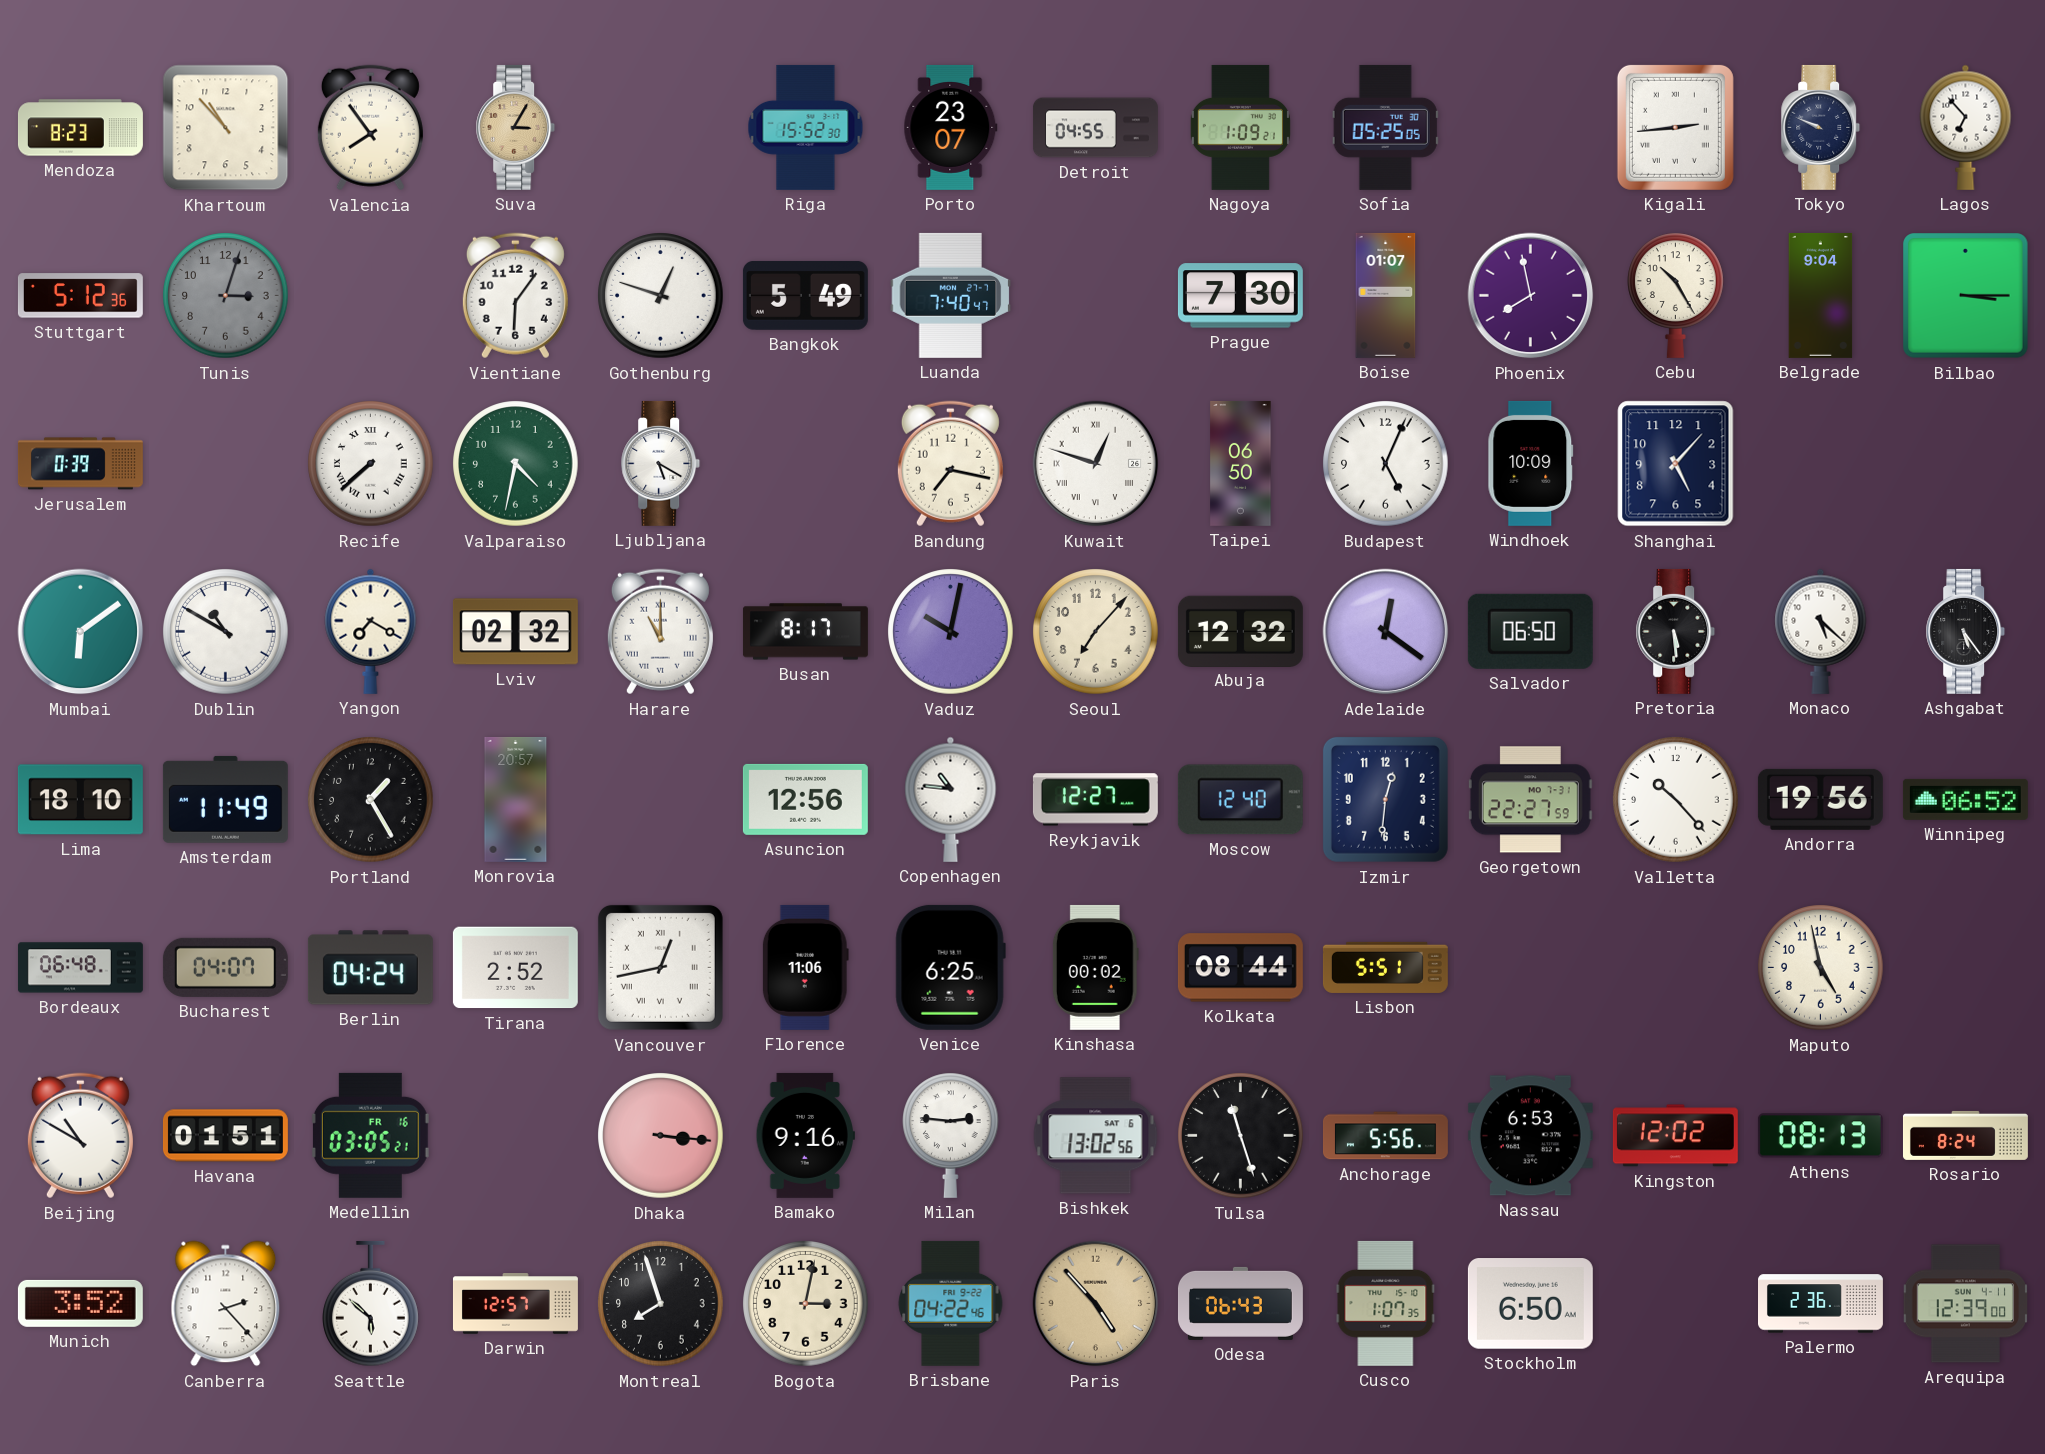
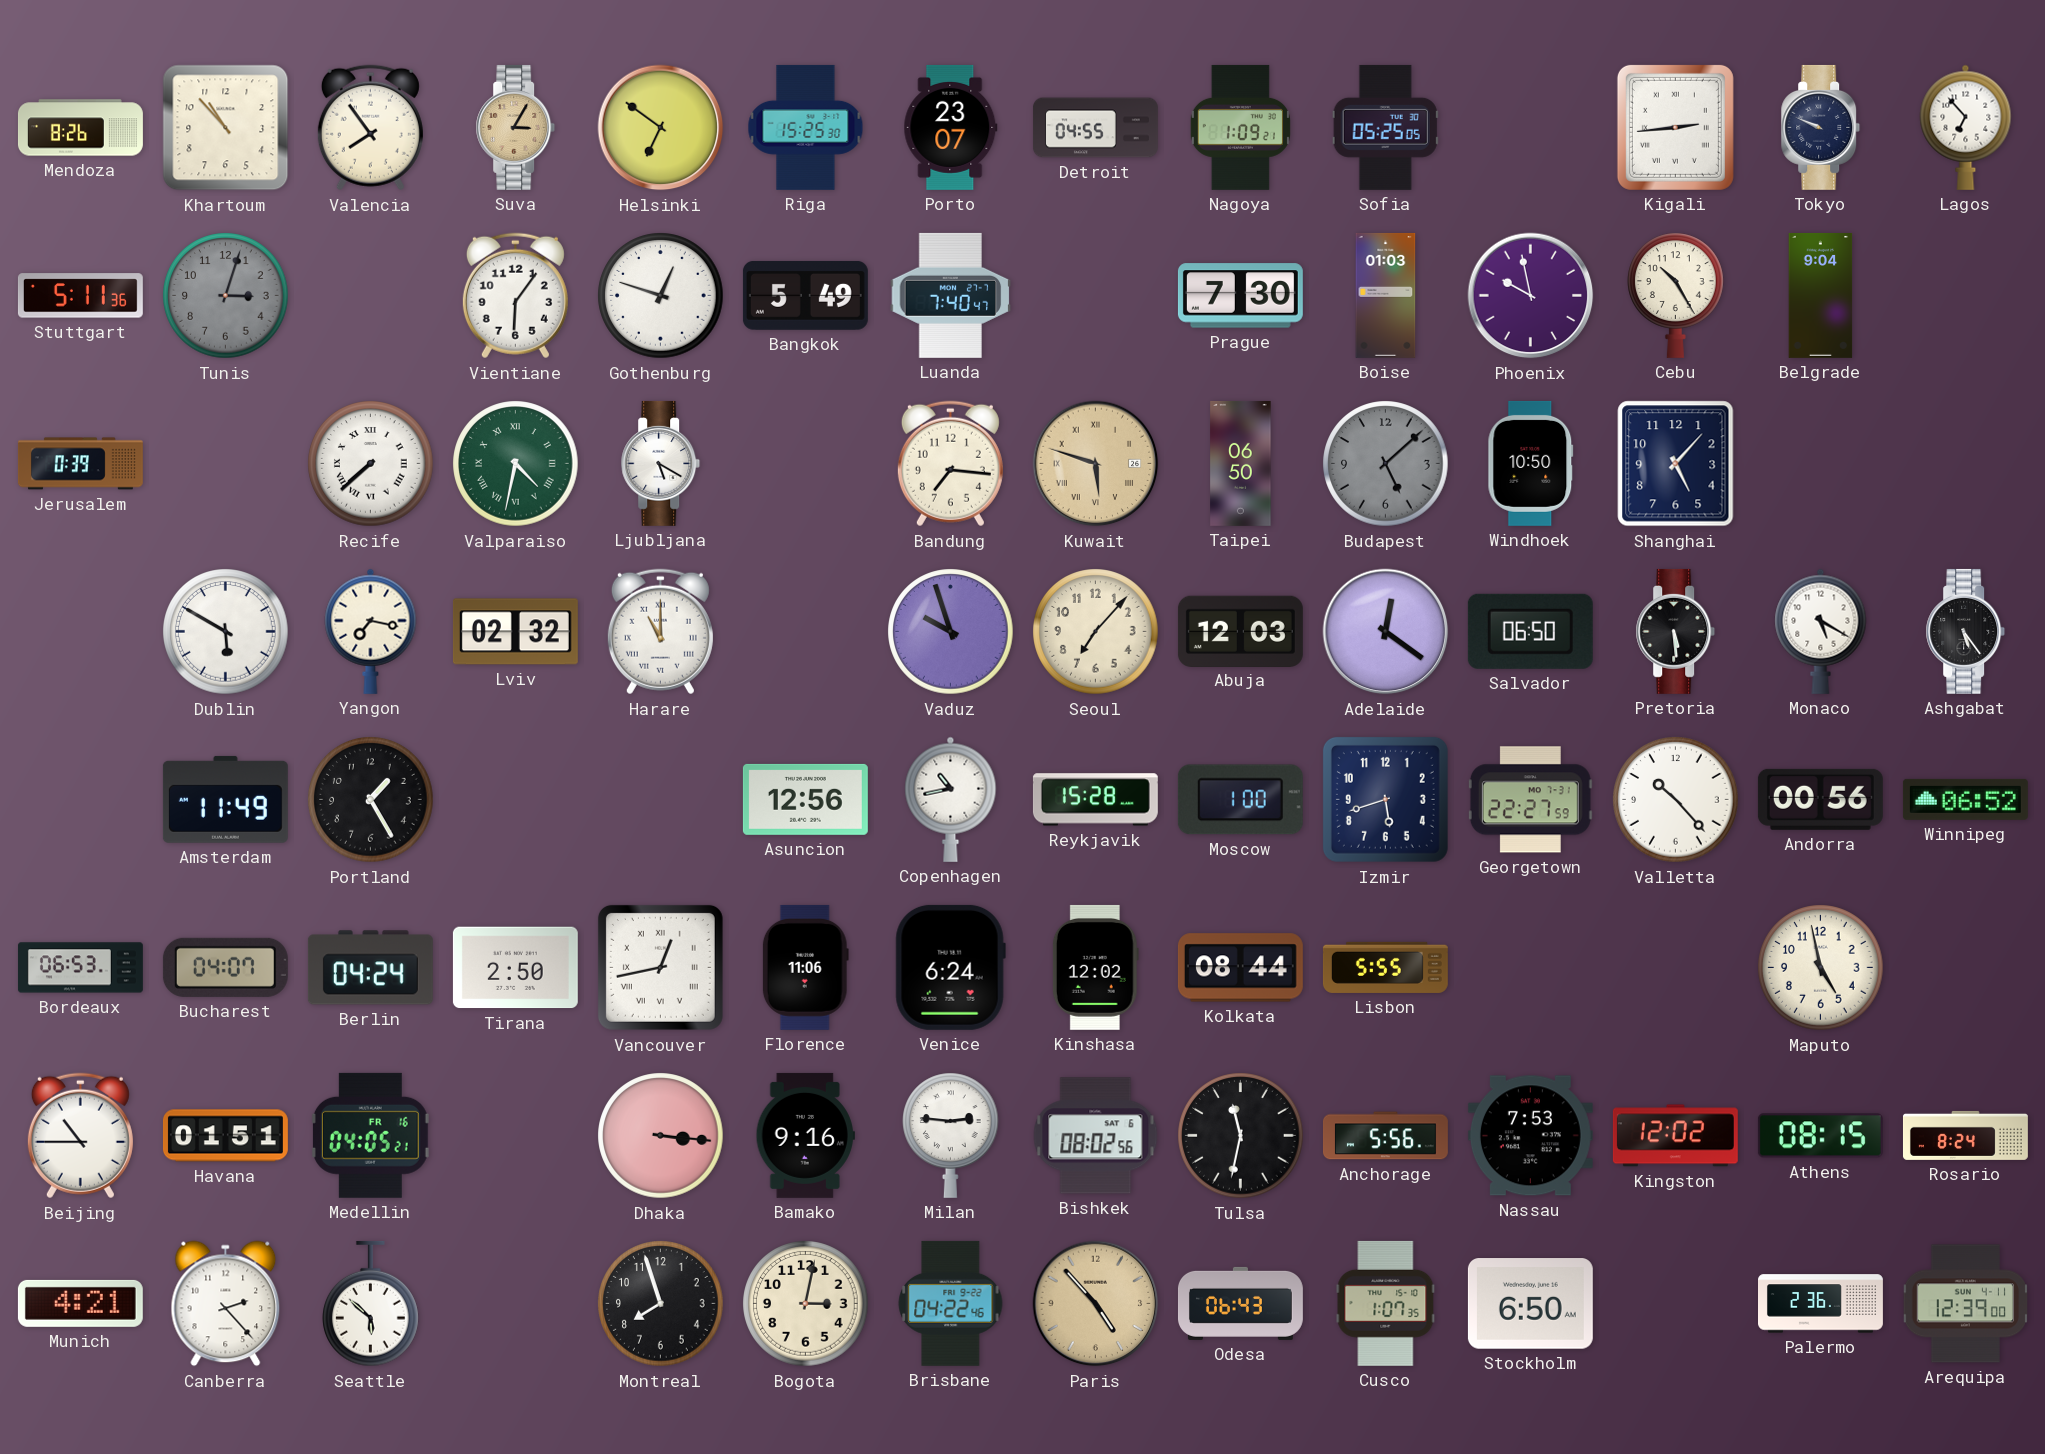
Mendoza: 8:23 -> 8:26
Helsinki: none -> 6:51
Riga: 15:52 -> 15:25
Stuttgart: 5:12 -> 5:11
Boise: 01:07 -> 01:03
Phoenix: 7:58 -> 9:58
Bilbao: 3:15 -> none
Valparaiso numerals: Arabic -> Roman
Bandung: 7:17 -> 7:16
Kuwait: 12:48 -> 5:48
Kuwait dial: white -> champagne
Budapest: 5:04 -> 5:08
Budapest dial: white -> grey
Windhoek: 10:09 -> 10:50
Mumbai: 6:09 -> none
Dublin: 10:50 -> 5:50
Yangon: 7:20 -> 7:17
Busan: 8:17 -> none
Vaduz: 10:02 -> 9:57
Abuja: 12:32 -> 12:03
Monaco: 5:22 -> 5:20
Lima: 18:10 -> none
Monrovia: 20:57 -> none
Copenhagen: 10:46 -> 10:43
Reykjavik: 12:27 -> 15:28
Moscow: 12:40 -> 1:00
Izmir: 12:31 -> 5:42
Andorra: 19:56 -> 00:56
Bordeaux: 06:48 -> 06:53
Tirana: 2:52 -> 2:50
Venice: 6:25 -> 6:24
Kinshasa: 00:02 -> 12:02
Lisbon: 5:51 -> 5:55
Beijing: 10:50 -> 10:45
Medellin: 03:05 -> 04:05
Bishkek: 13:02 -> 08:02
Tulsa: 11:27 -> 11:32
Nassau: 6:53 -> 7:53
Athens: 08:13 -> 08:15
Munich: 3:52 -> 4:21
Darwin: 12:57 -> none
